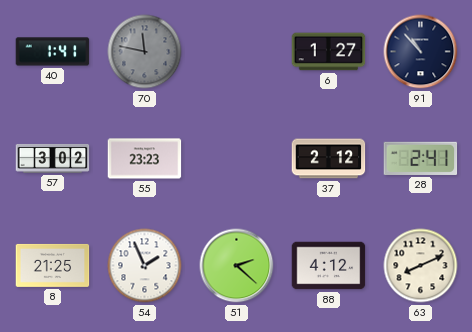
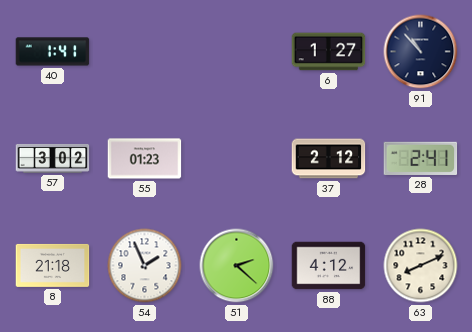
70: 11:47 -> none
55: 23:23 -> 01:23
8: 21:25 -> 21:18
